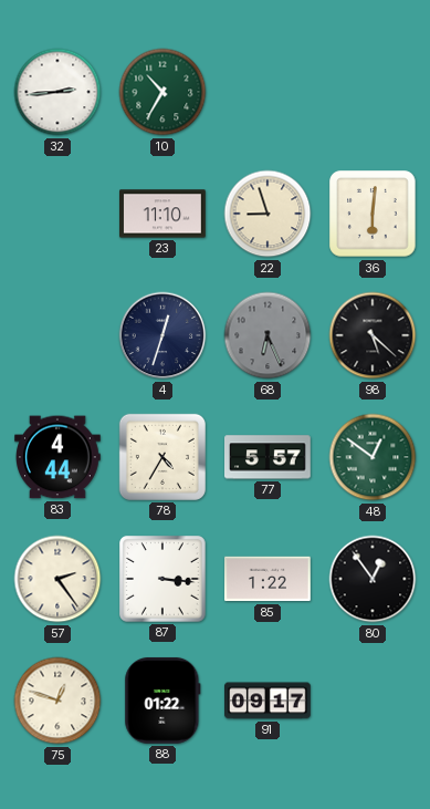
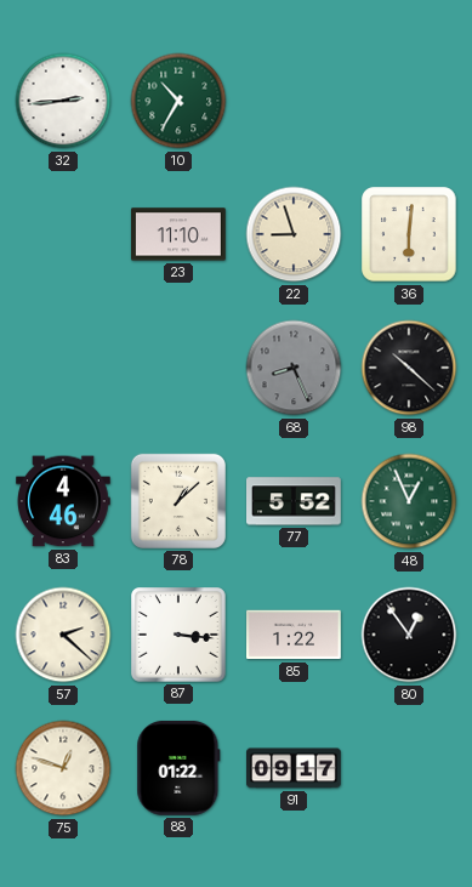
4: 12:33 -> none
68: 6:26 -> 8:26
98: 5:22 -> 10:22
83: 4:44 -> 4:46
78: 4:35 -> 1:08
77: 5:57 -> 5:52
48: 12:51 -> 12:56
57: 2:24 -> 2:22
